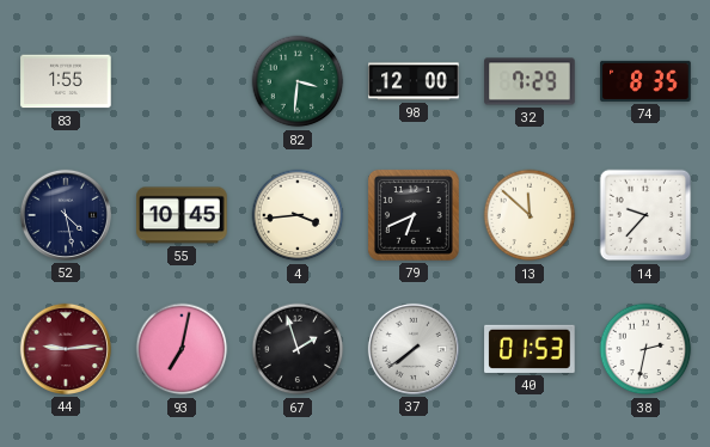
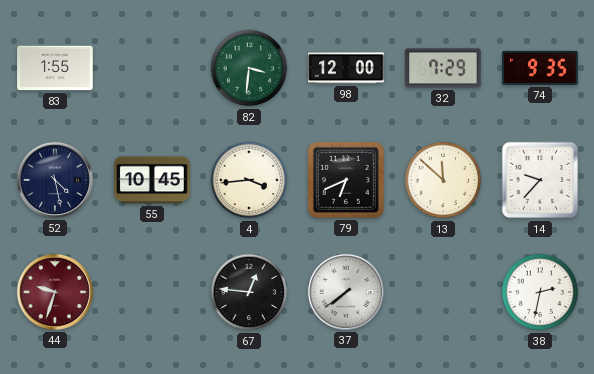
74: 8:35 -> 9:35
44: 9:14 -> 9:33
93: 7:02 -> none
67: 1:57 -> 12:46
40: 01:53 -> none
